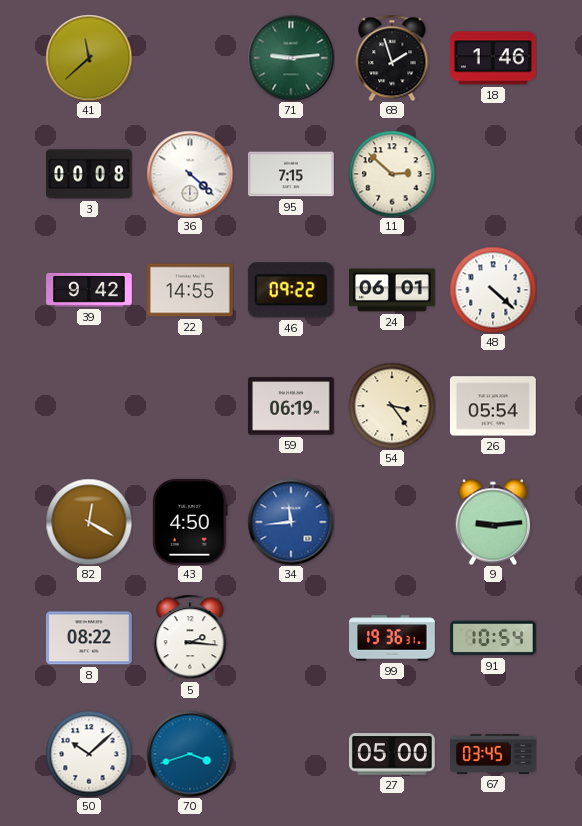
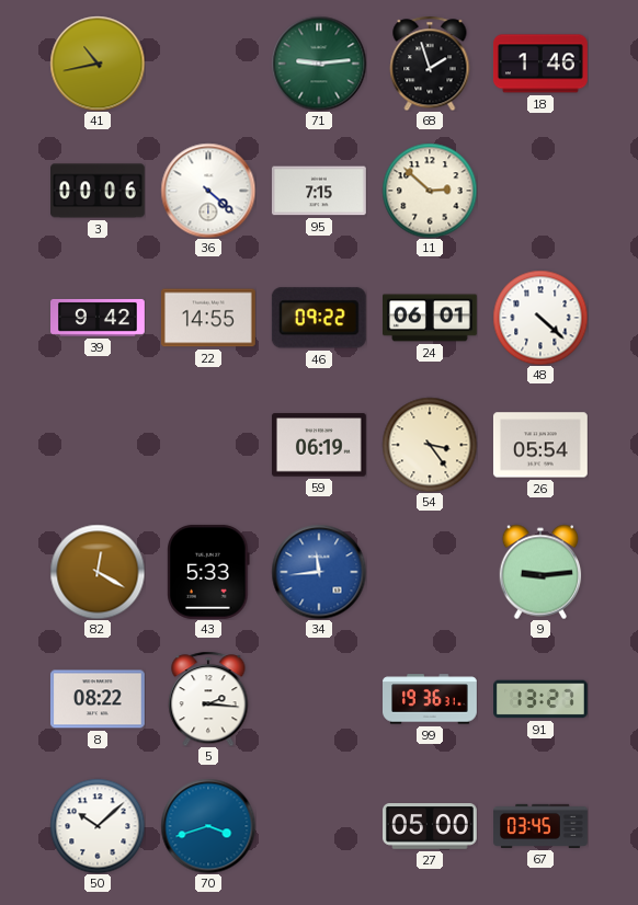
41: 11:38 -> 10:43
3: 00:08 -> 00:06
43: 4:50 -> 5:33
91: 10:54 -> 13:27
